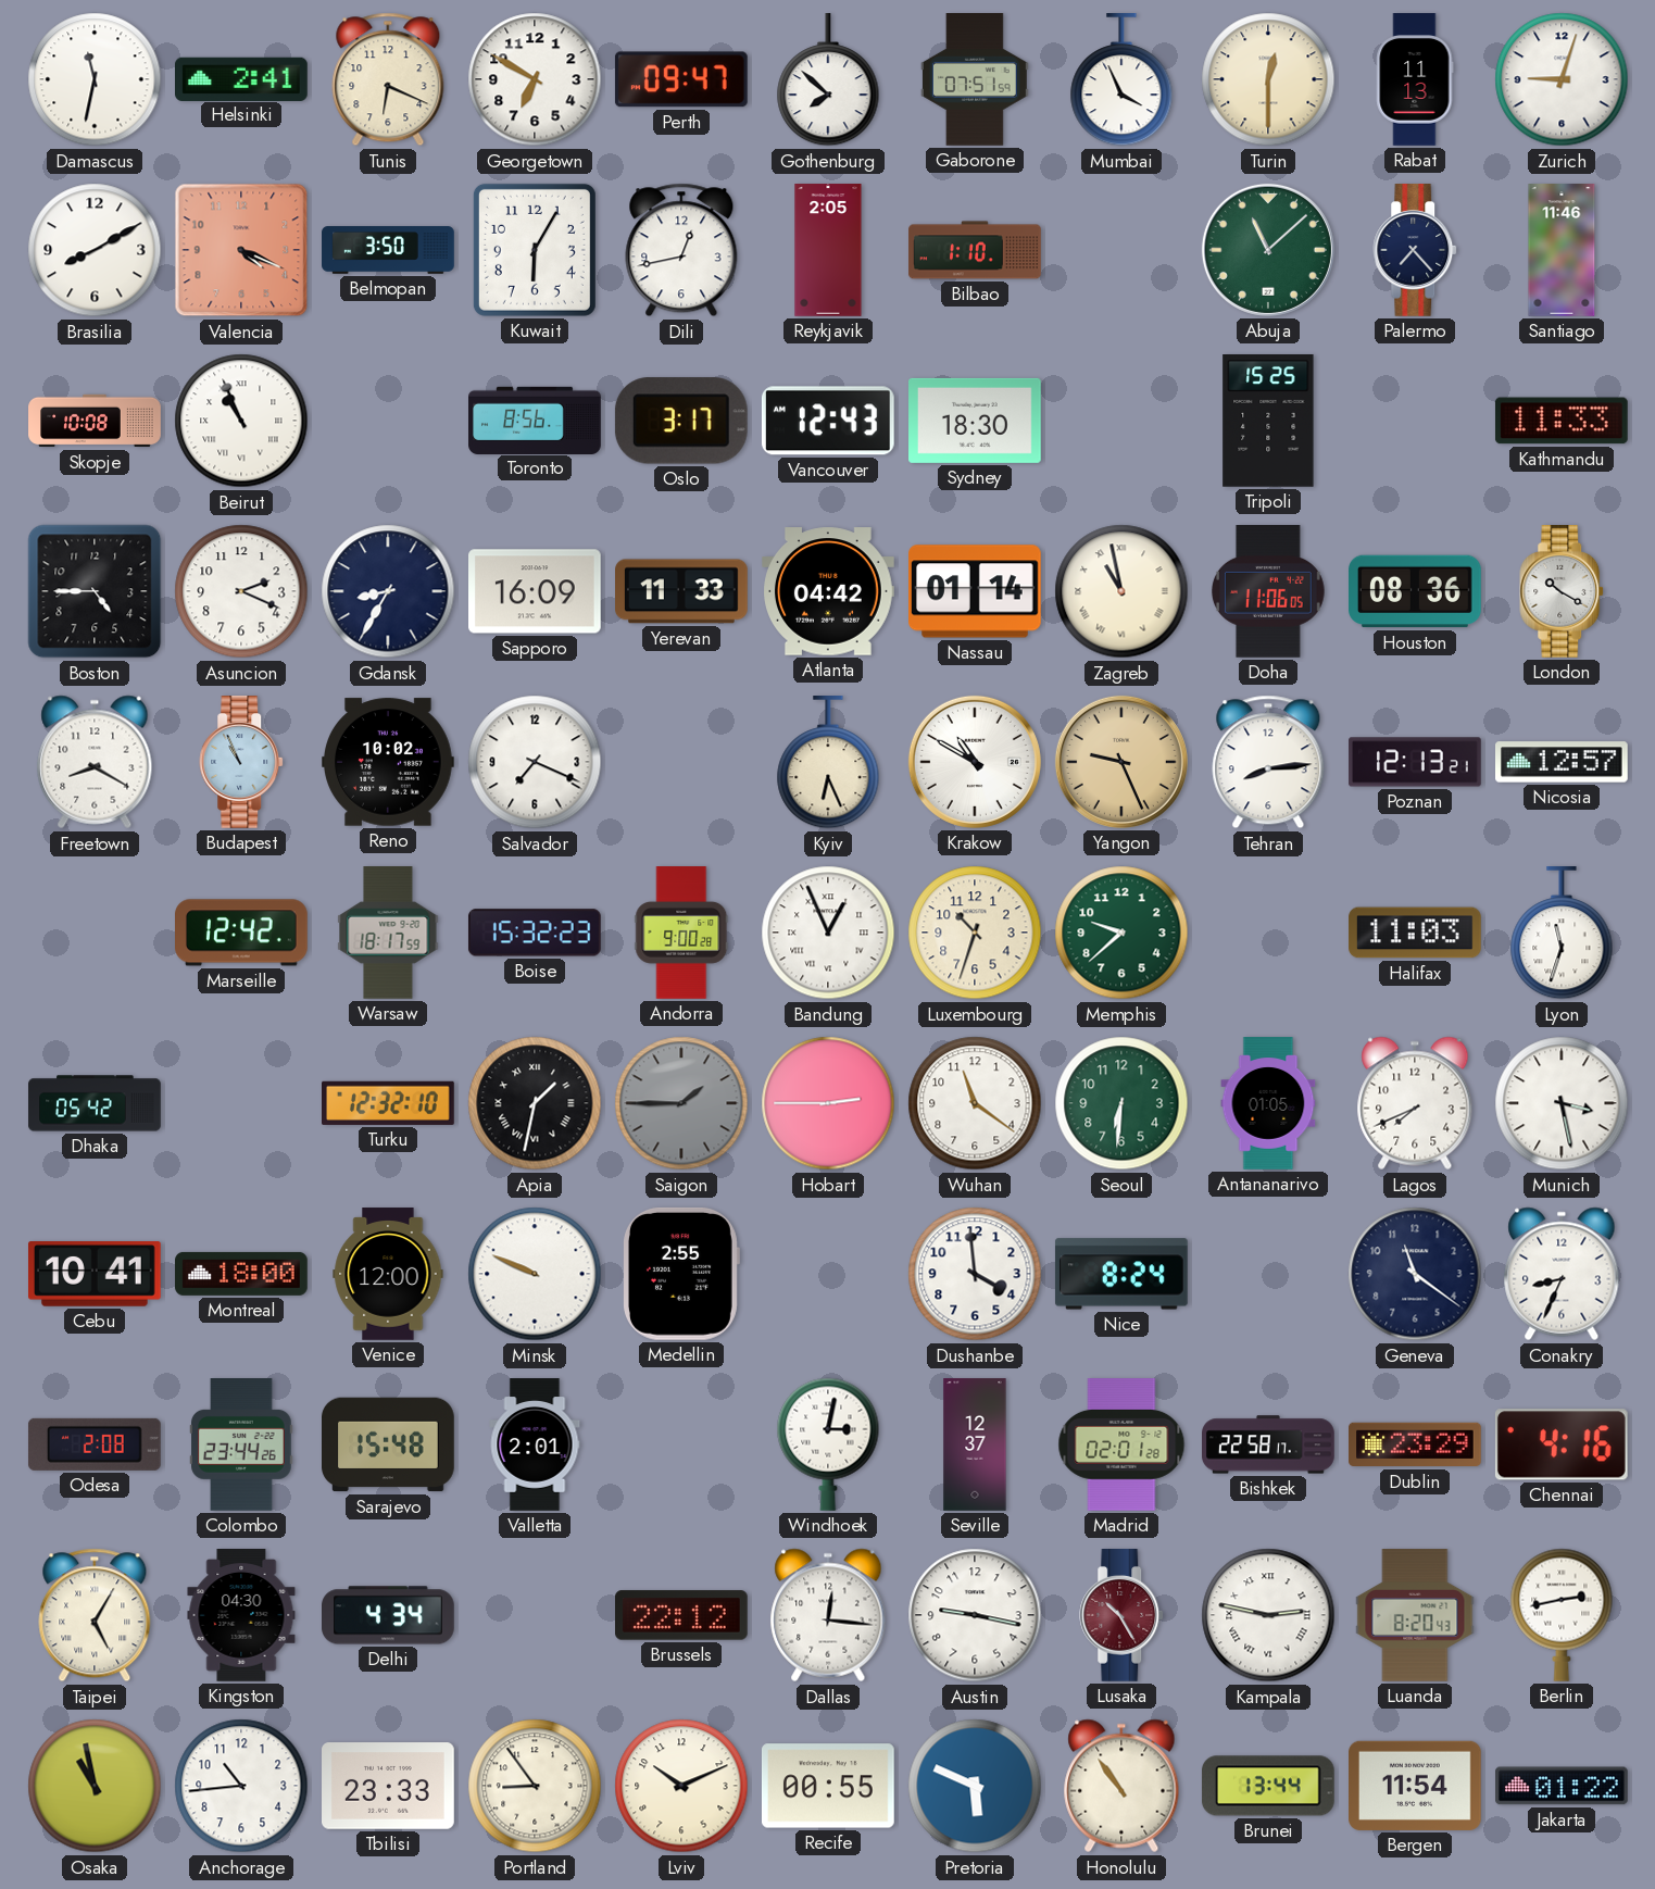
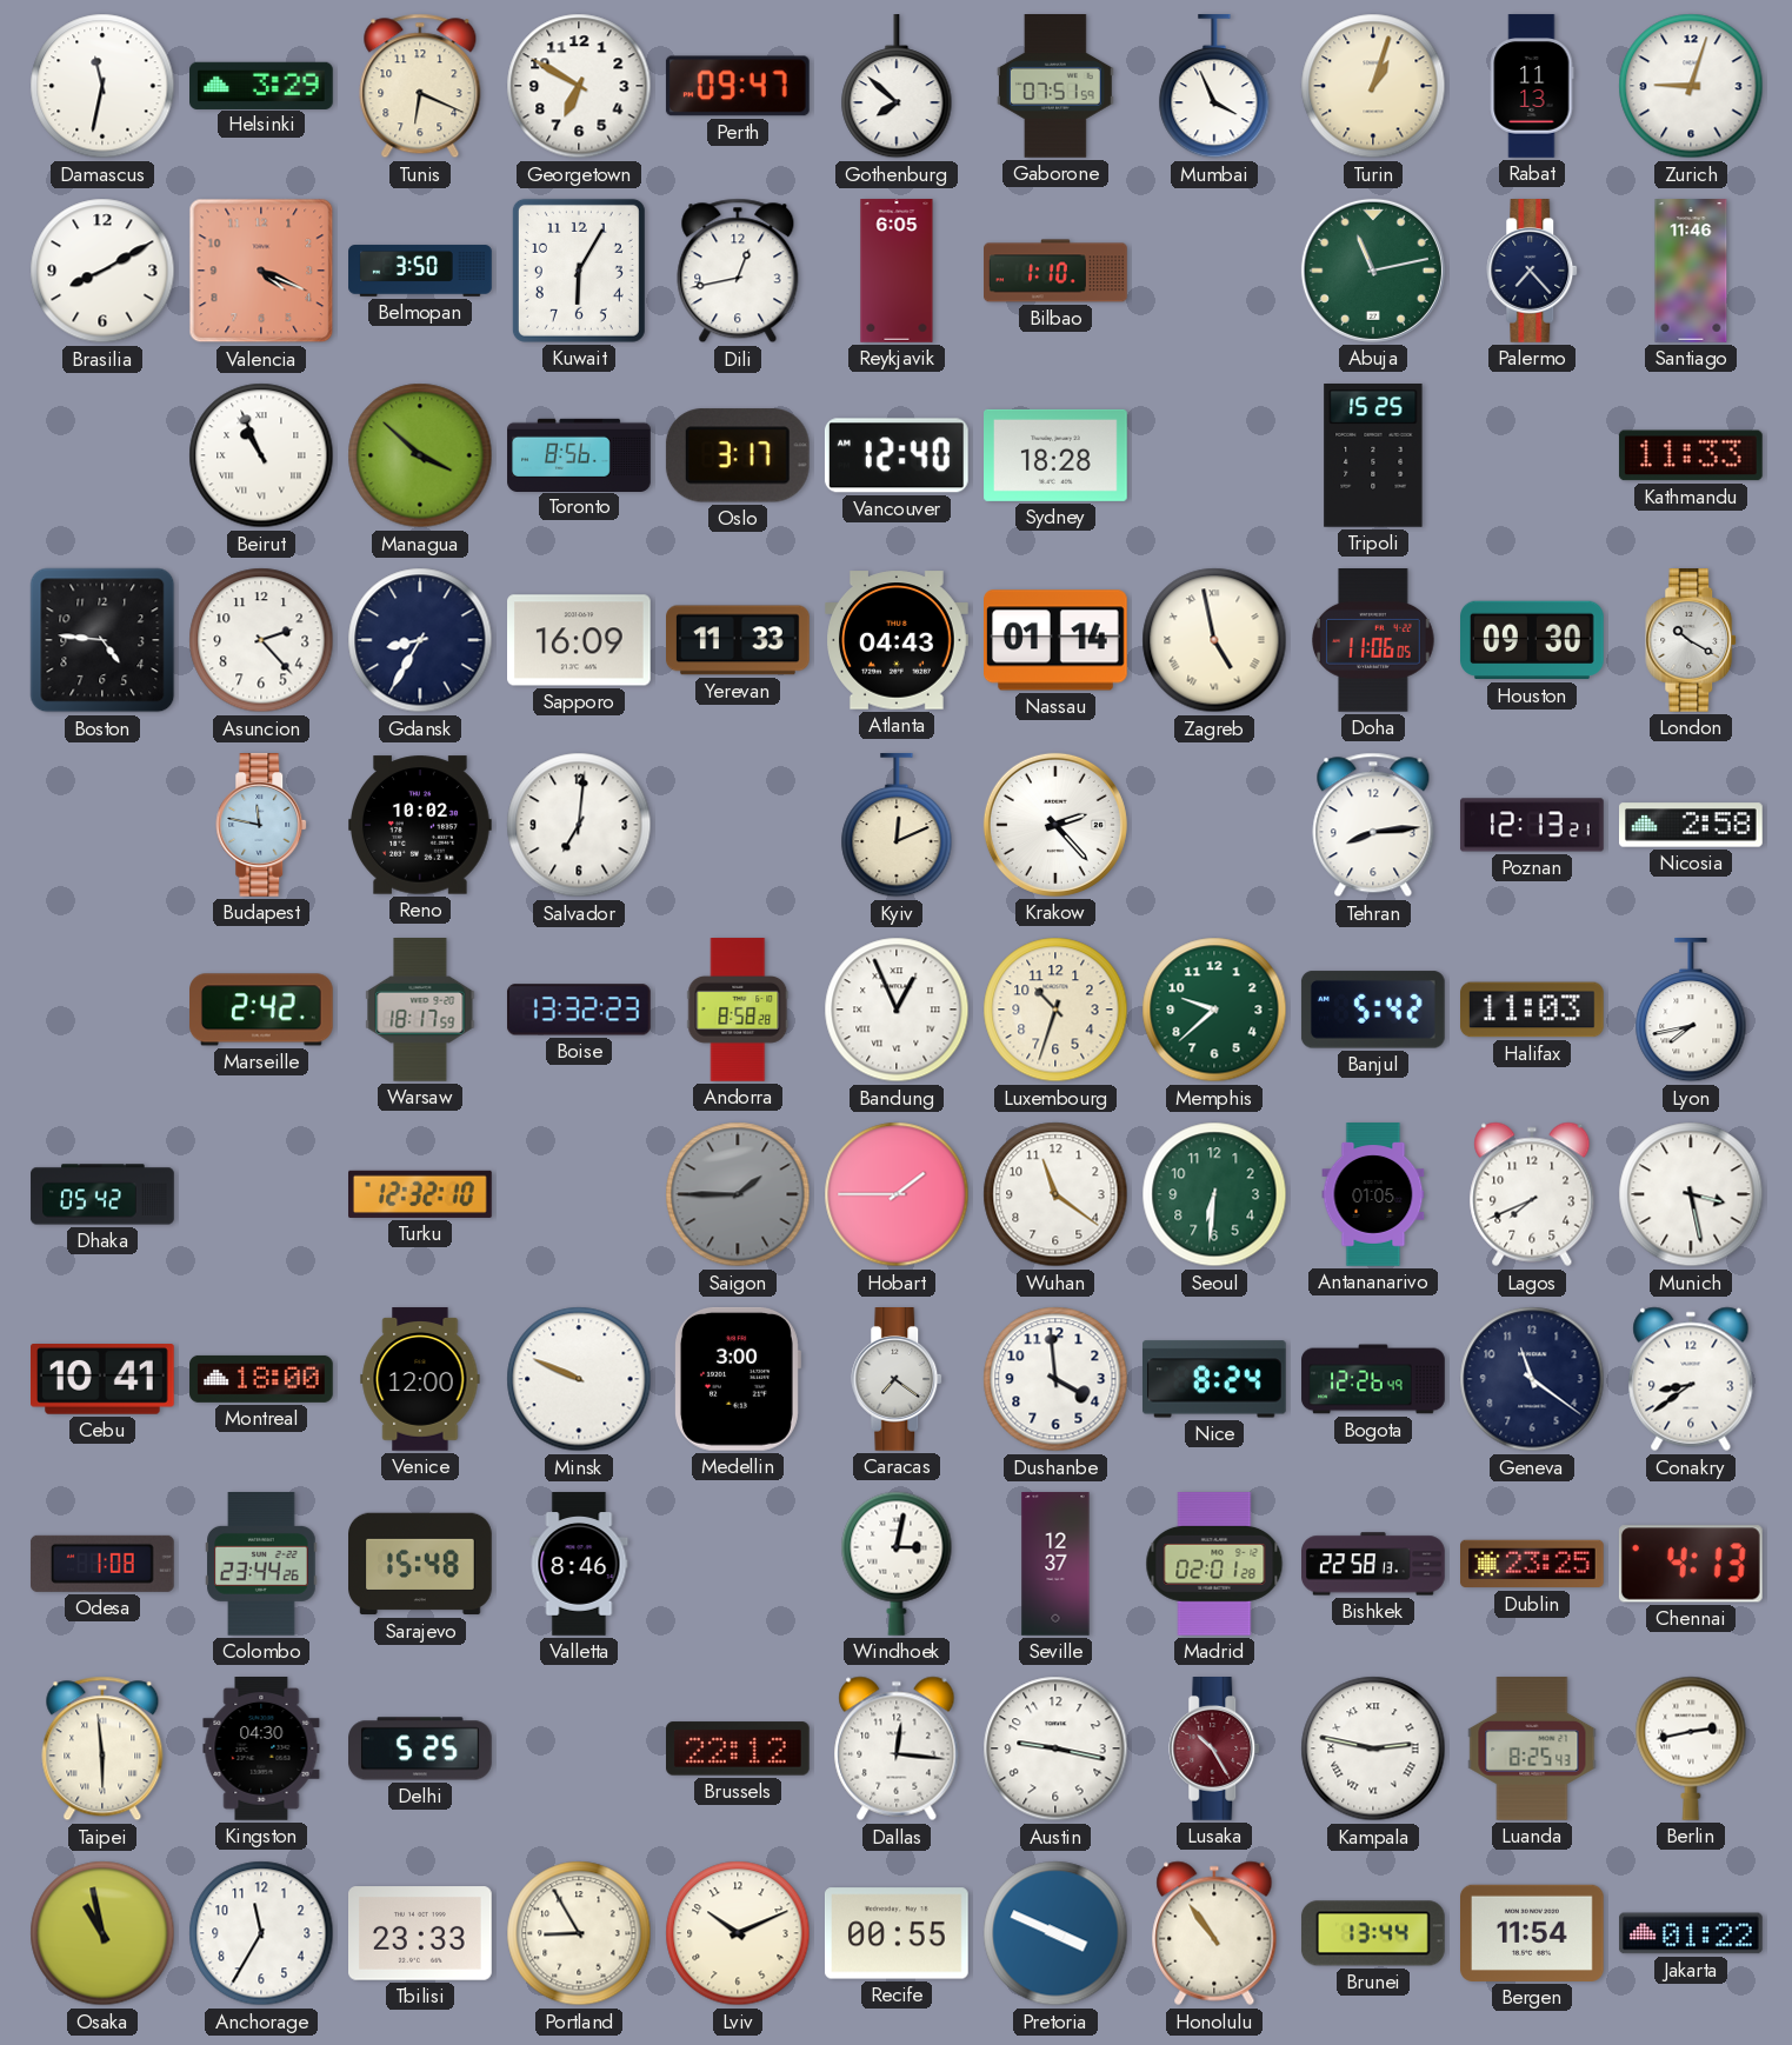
Helsinki: 2:41 -> 3:29
Turin: 12:30 -> 1:03
Reykjavik: 2:05 -> 6:05
Abuja: 11:08 -> 11:13
Skopje: 10:08 -> none
Managua: none -> 3:52
Vancouver: 12:43 -> 12:40
Sydney: 18:30 -> 18:28
Boston: 4:45 -> 4:46
Asuncion: 2:19 -> 2:23
Atlanta: 04:42 -> 04:43
Zagreb: 10:58 -> 4:58
Houston: 08:36 -> 09:30
Freetown: 8:20 -> none
Budapest: 10:56 -> 11:47
Salvador: 7:19 -> 7:01
Kyiv: 6:26 -> 12:11
Krakow: 10:50 -> 2:23
Yangon: 9:26 -> none
Nicosia: 12:57 -> 2:58
Marseille: 12:42 -> 2:42
Boise: 15:32 -> 13:32
Andorra: 9:00 -> 8:58
Banjul: none -> 5:42
Lyon: 11:33 -> 7:43
Apia: 1:32 -> none
Hobart: 2:45 -> 1:45
Medellin: 2:55 -> 3:00
Caracas: none -> 7:21
Bogota: none -> 12:26
Conakry: 8:34 -> 8:39
Odesa: 2:08 -> 1:08
Valletta: 2:01 -> 8:46
Bishkek: 22:58:17 -> 22:58:13
Dublin: 23:29 -> 23:25
Chennai: 4:16 -> 4:13
Taipei: 5:05 -> 5:59
Delhi: 4:34 -> 5:25
Luanda: 8:20 -> 8:25
Anchorage: 10:44 -> 11:35
Portland: 8:54 -> 8:55
Pretoria: 5:49 -> 3:49
